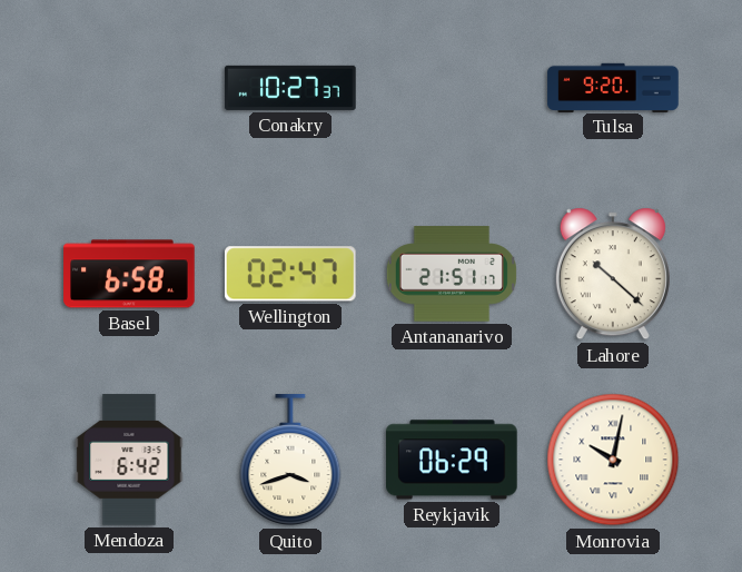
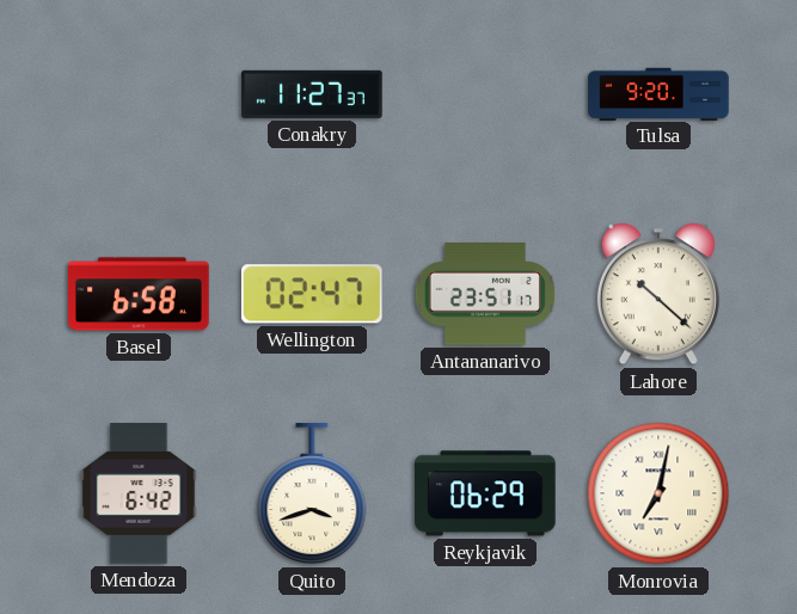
Conakry: 10:27 -> 11:27
Antananarivo: 21:51 -> 23:51
Monrovia: 10:02 -> 7:02
